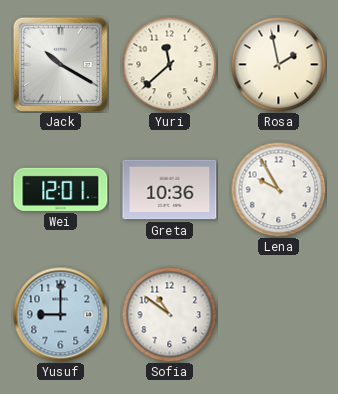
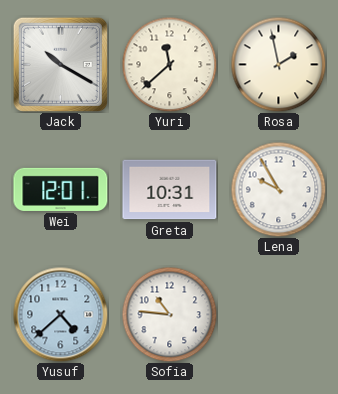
Greta: 10:36 -> 10:31
Yusuf: 9:00 -> 4:38
Sofia: 10:51 -> 10:46
